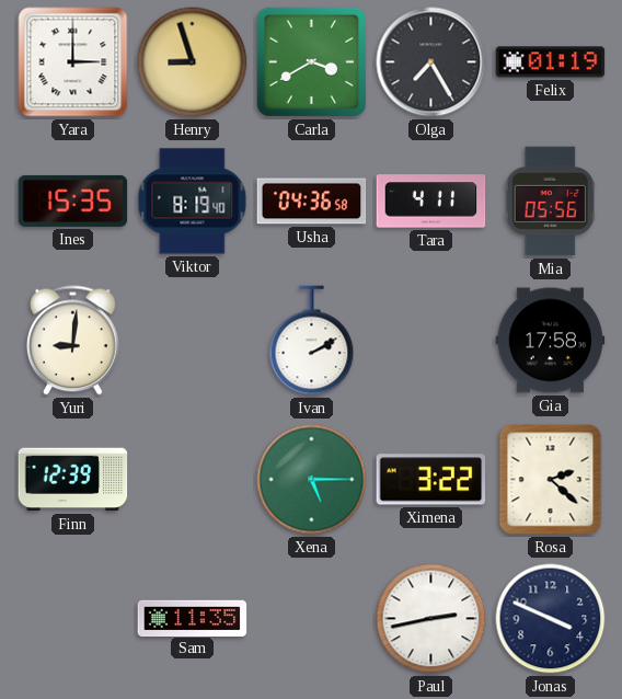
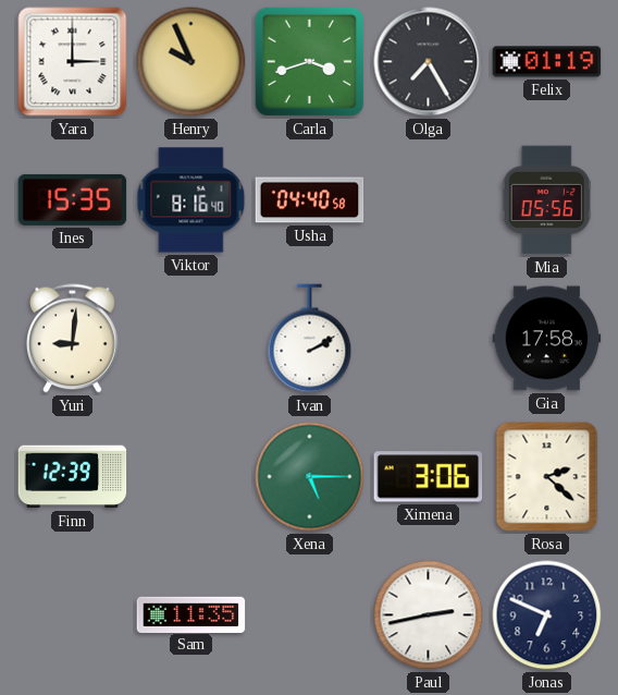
Henry: 8:57 -> 9:56
Carla: 3:40 -> 3:42
Viktor: 8:19 -> 8:16
Usha: 04:36 -> 04:40
Tara: 4:11 -> none
Ximena: 3:22 -> 3:06
Jonas: 3:49 -> 6:49
